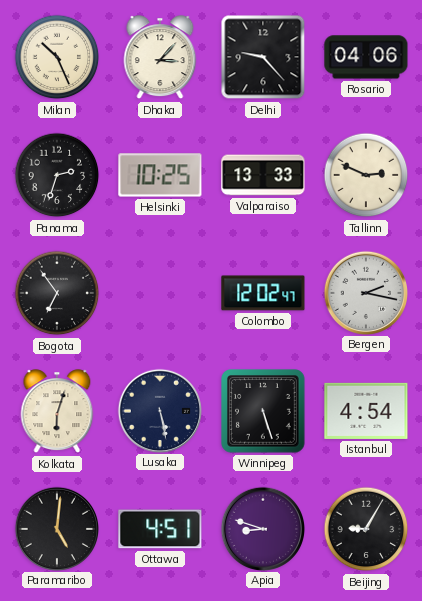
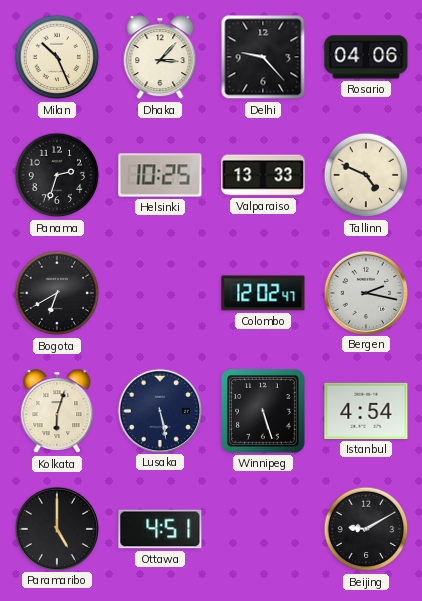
Tallinn: 2:49 -> 4:49
Bogota: 6:54 -> 6:40
Paramaribo: 5:01 -> 5:00
Apia: 8:48 -> none
Beijing: 9:05 -> 9:10
